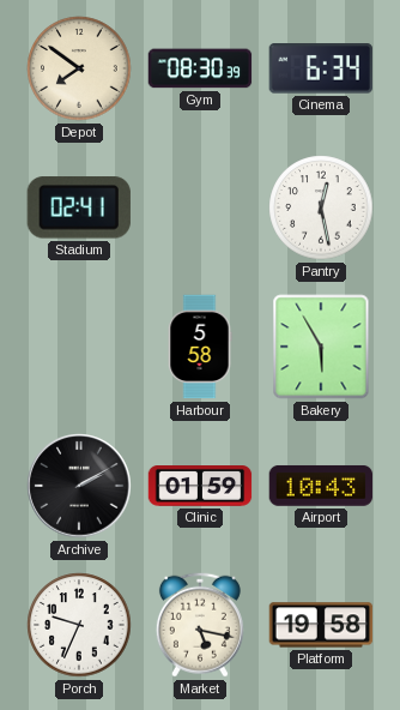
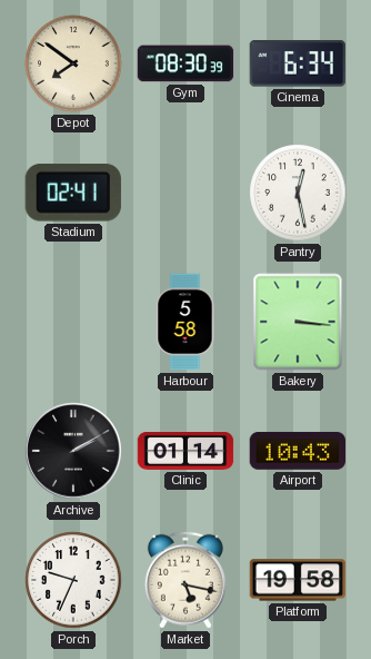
Bakery: 5:55 -> 3:16
Clinic: 01:59 -> 01:14
